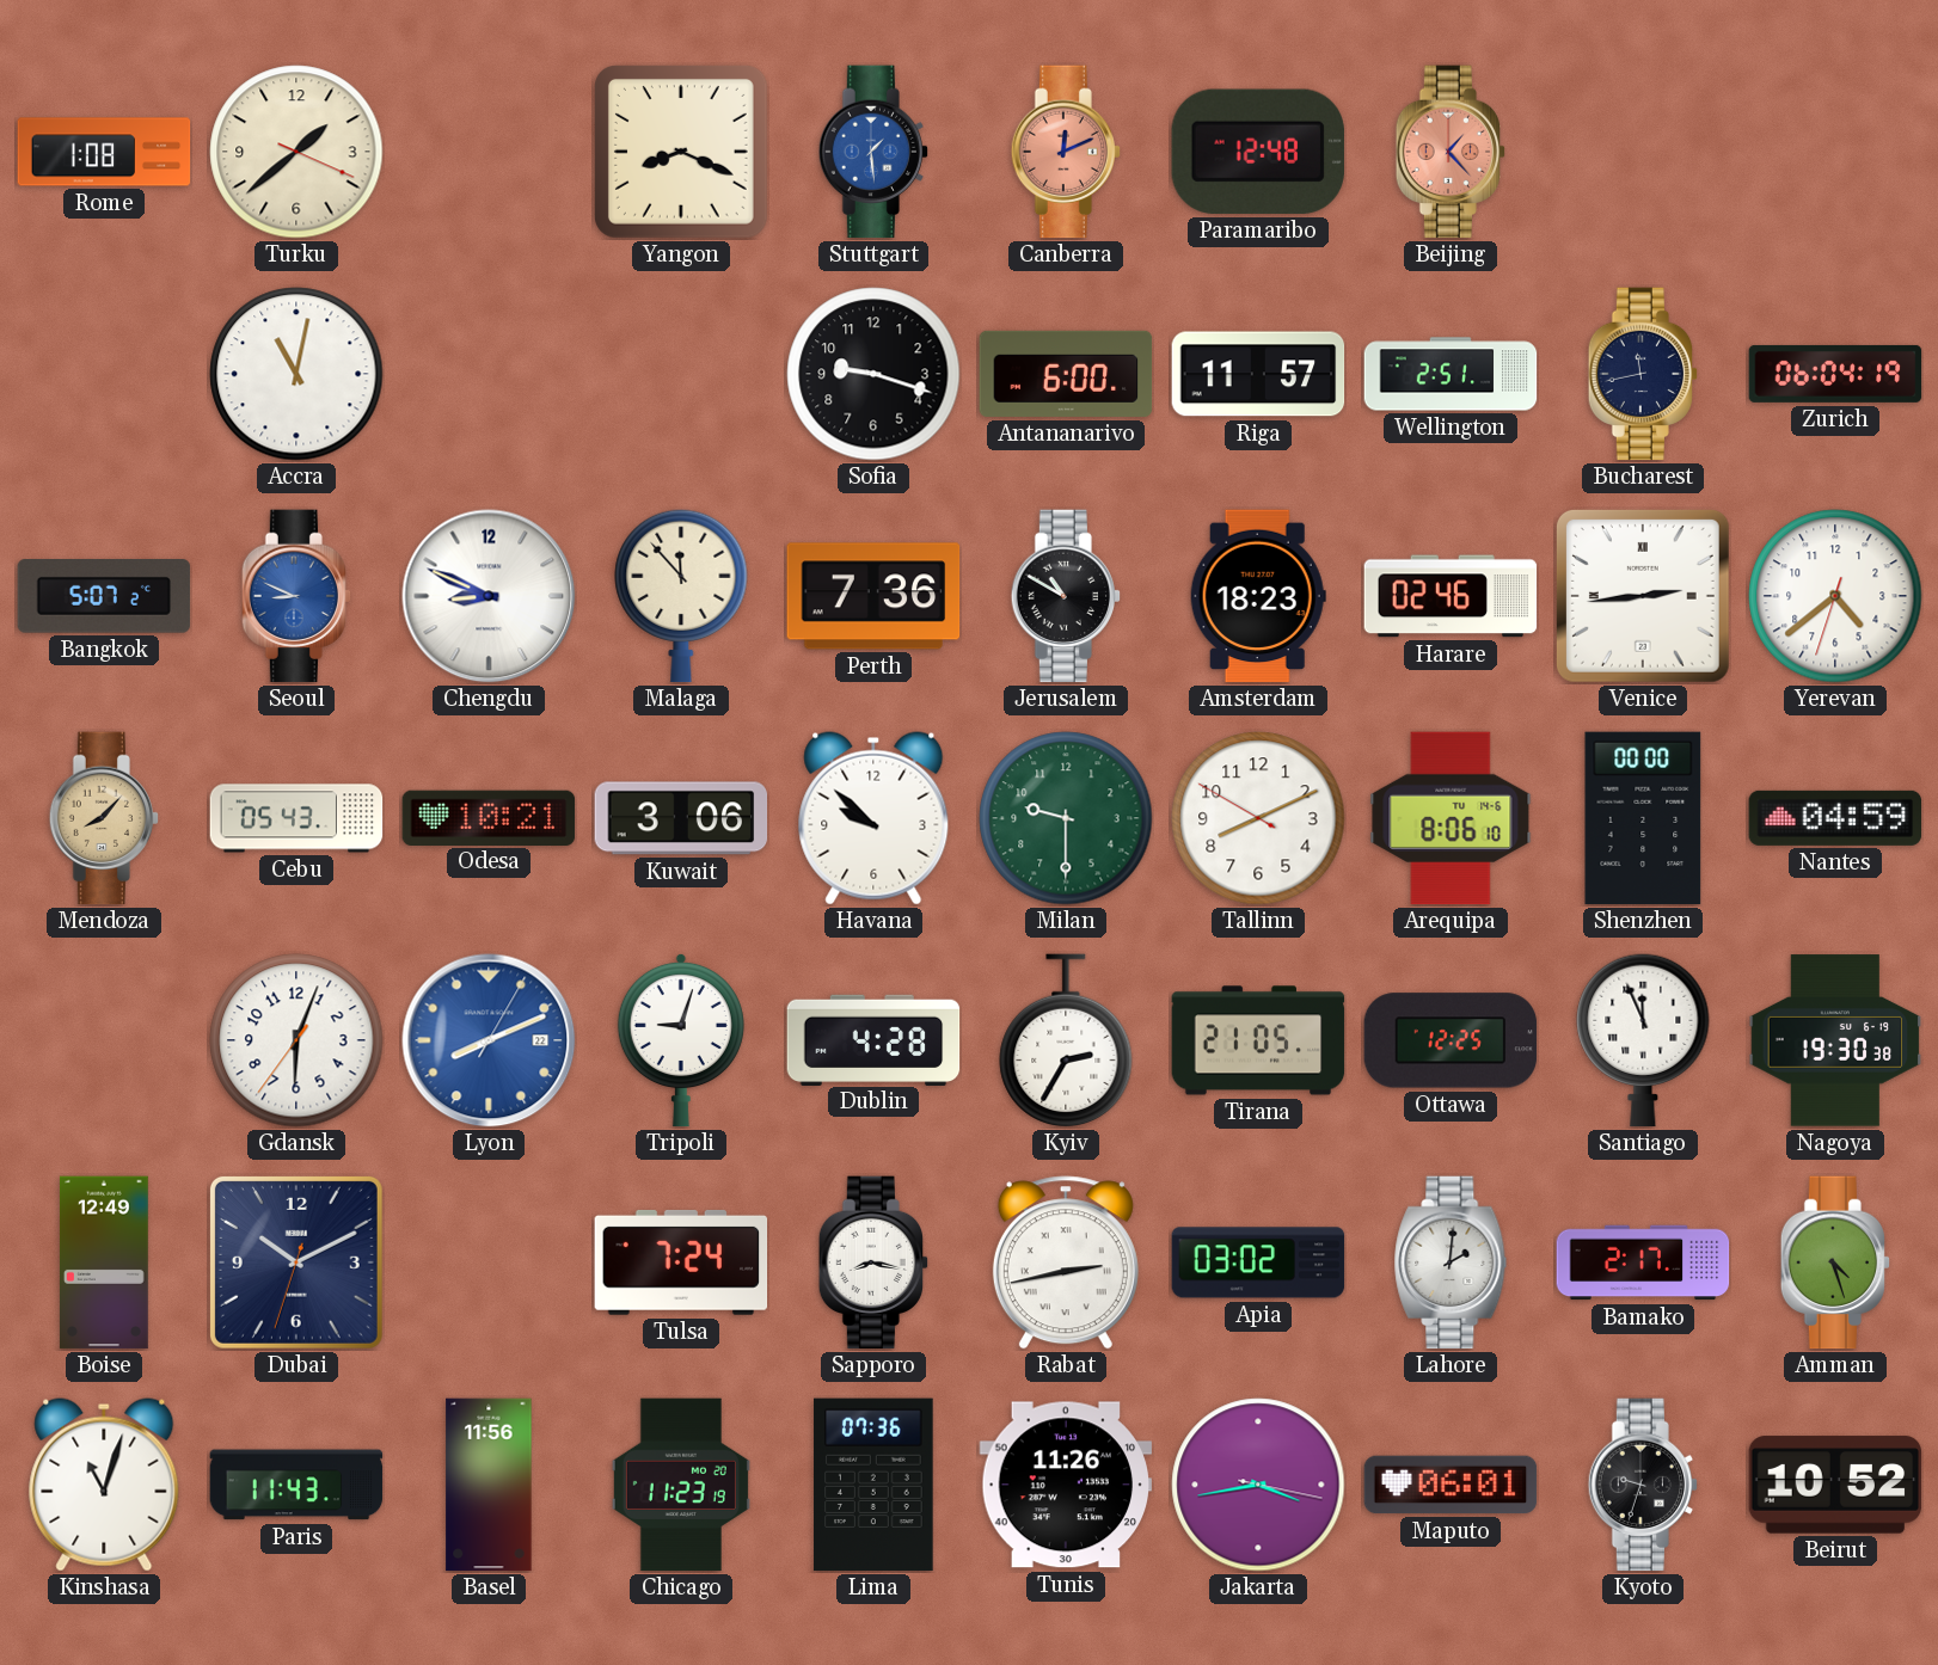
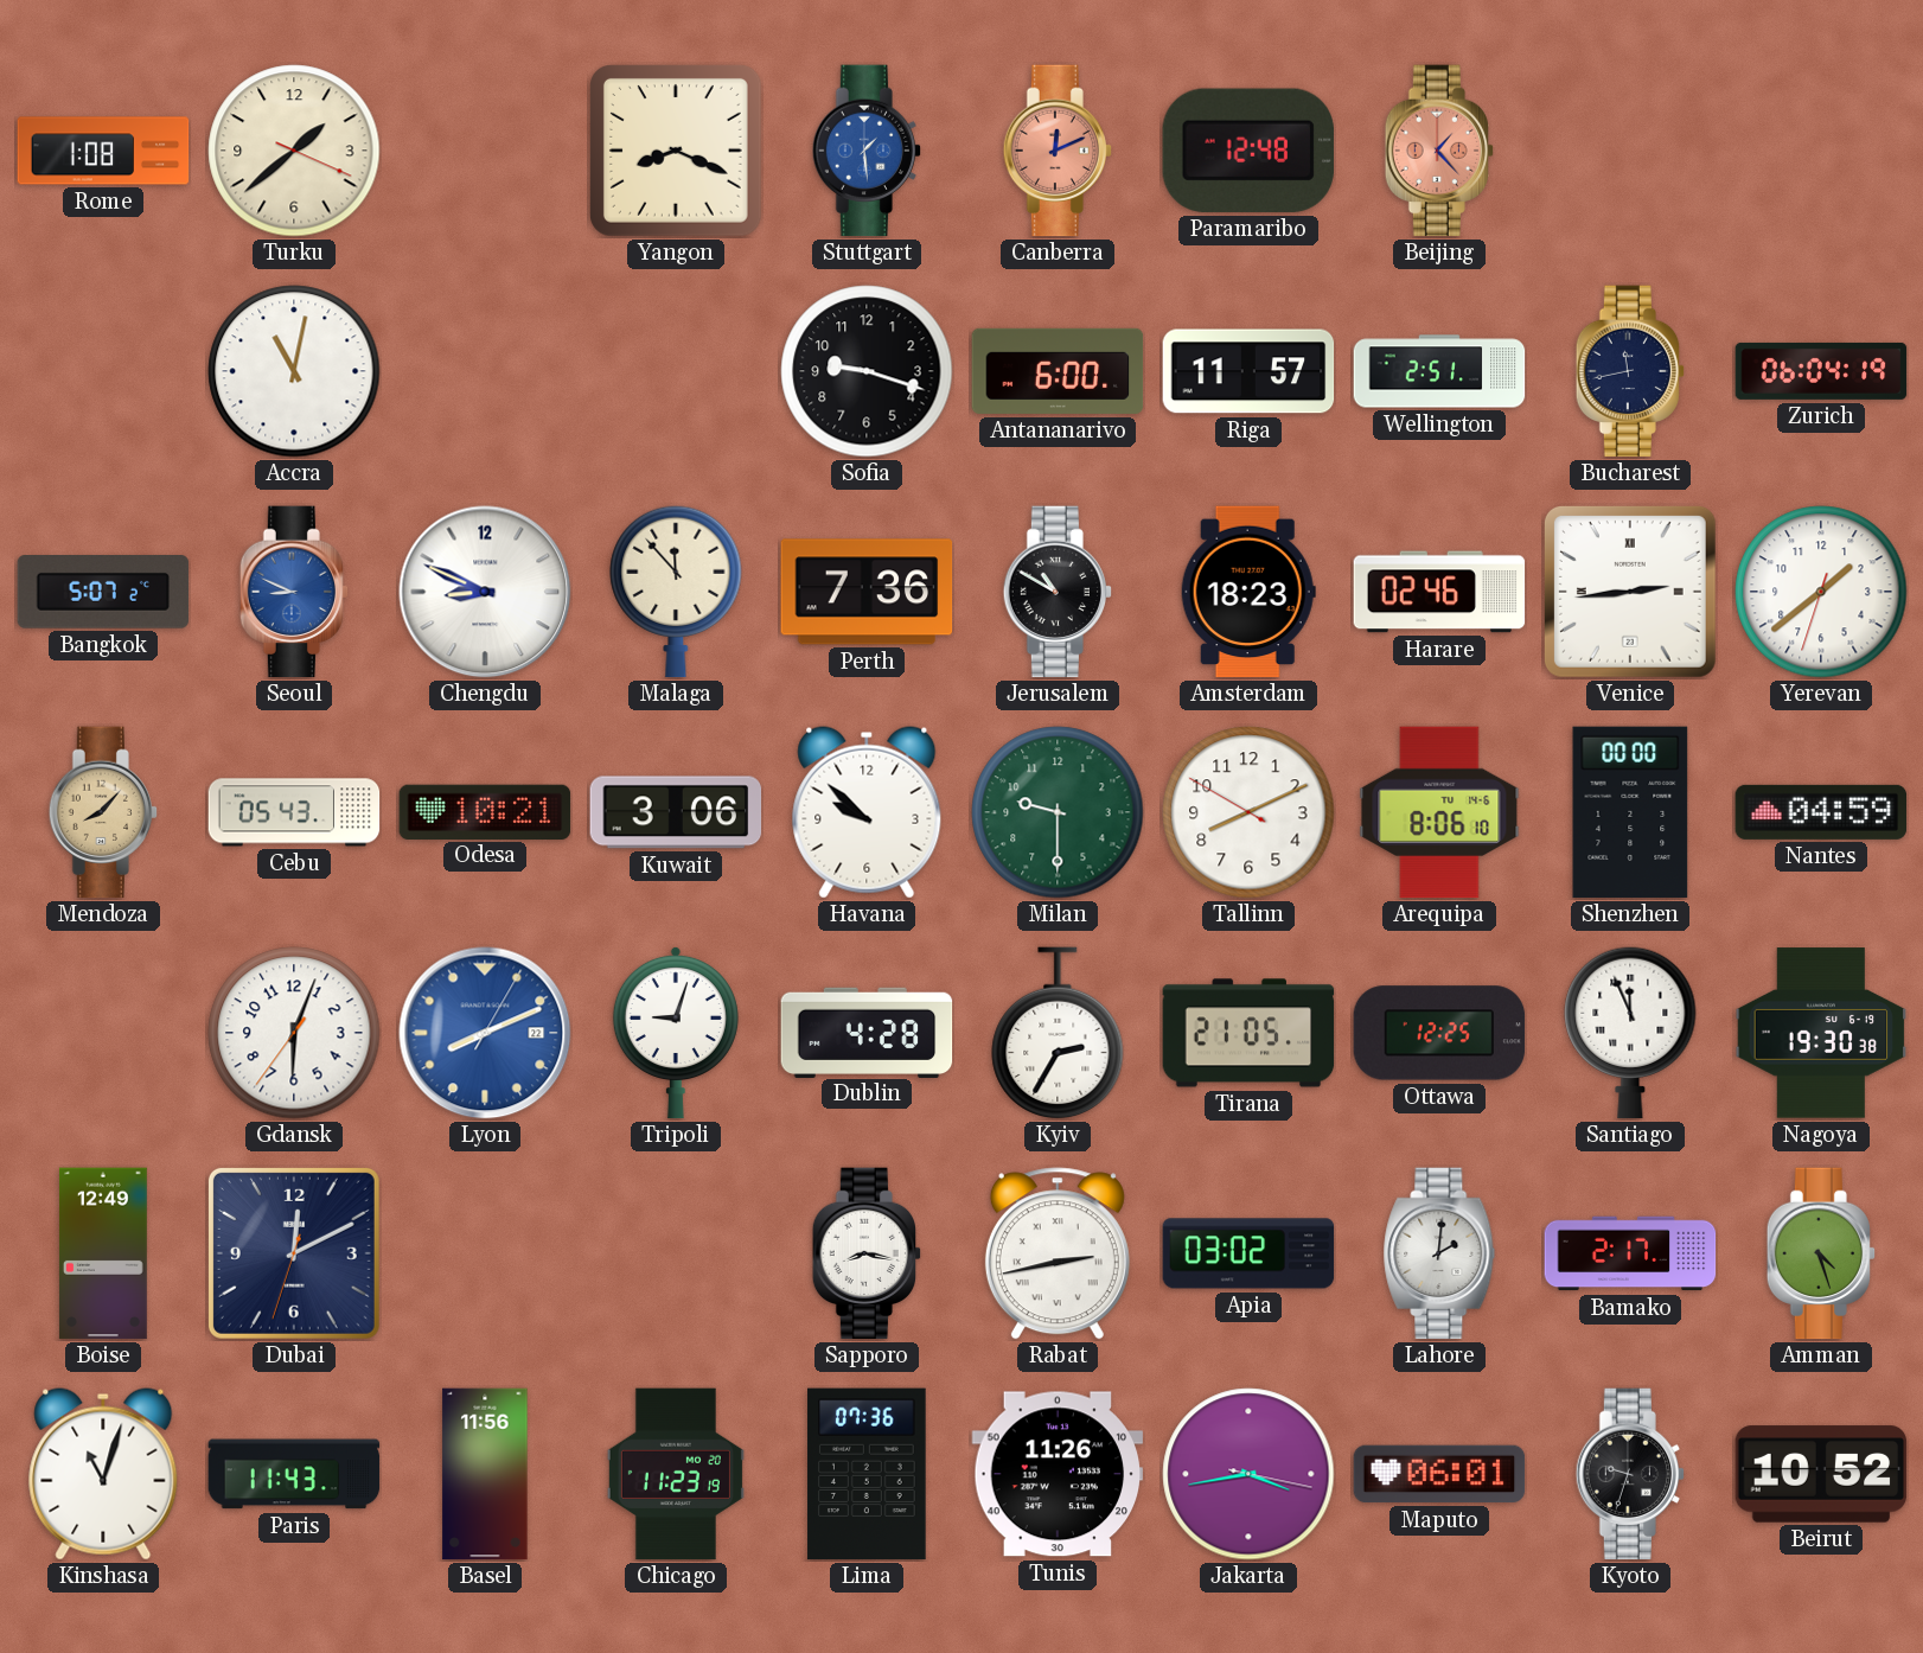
Yerevan: 4:38 -> 1:38
Dubai: 10:10 -> 12:10
Tulsa: 7:24 -> none
